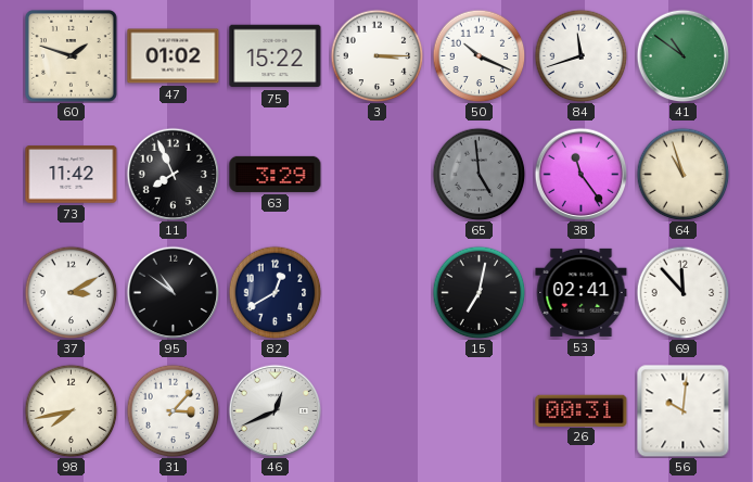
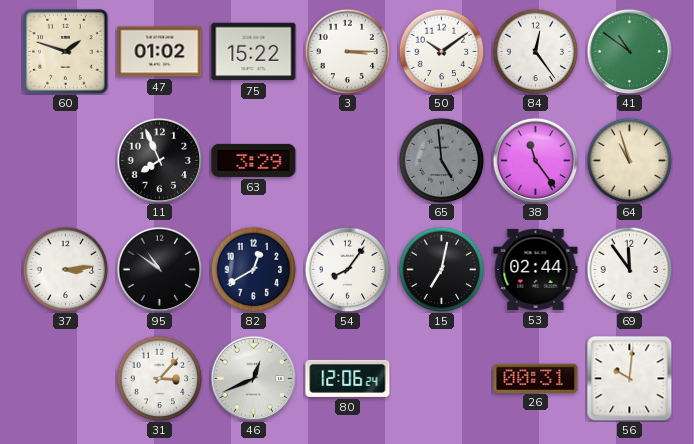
50: 10:19 -> 10:09
84: 11:42 -> 12:24
73: 11:42 -> none
37: 3:10 -> 3:14
54: none -> 8:06
53: 02:41 -> 02:44
69: 11:53 -> 11:54
98: 7:43 -> none
80: none -> 12:06
